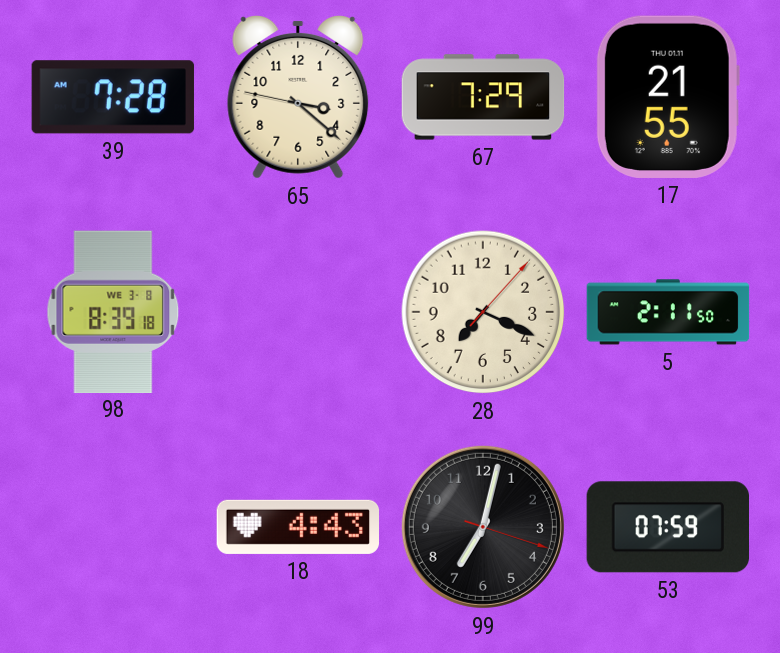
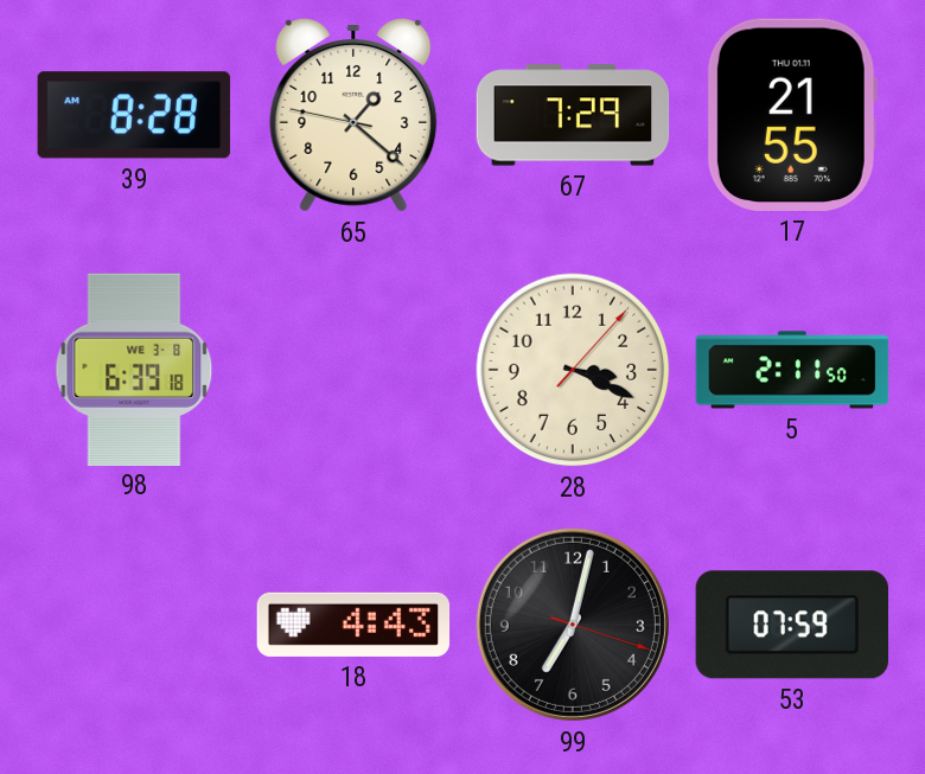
39: 7:28 -> 8:28
65: 3:21 -> 1:21
98: 8:39 -> 6:39
28: 7:19 -> 3:19
